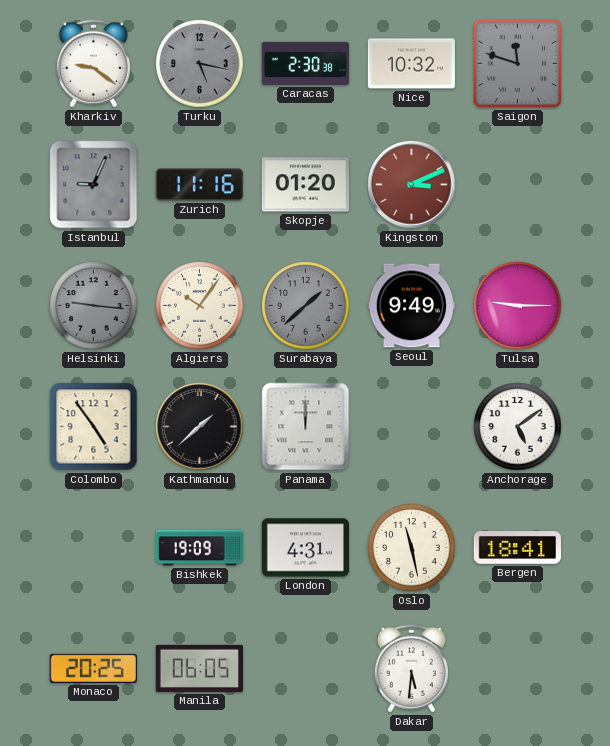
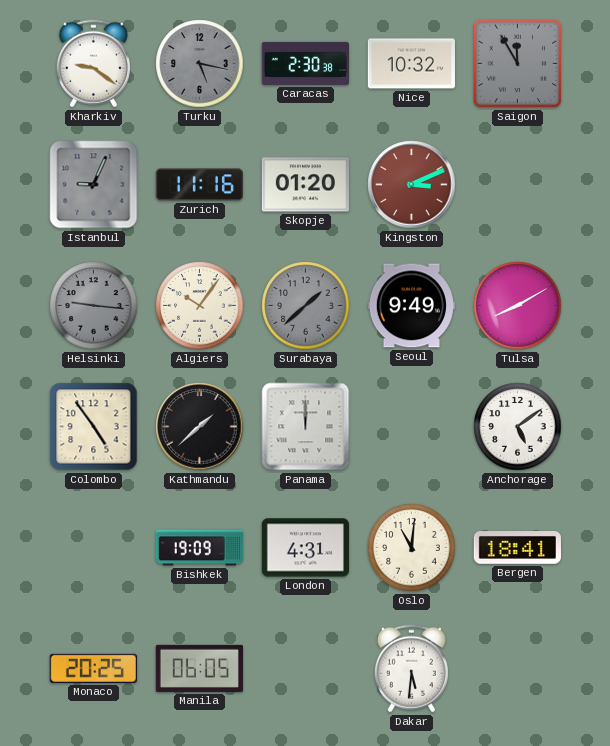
Saigon: 11:48 -> 11:55
Tulsa: 9:15 -> 8:10
Oslo: 11:28 -> 11:01
